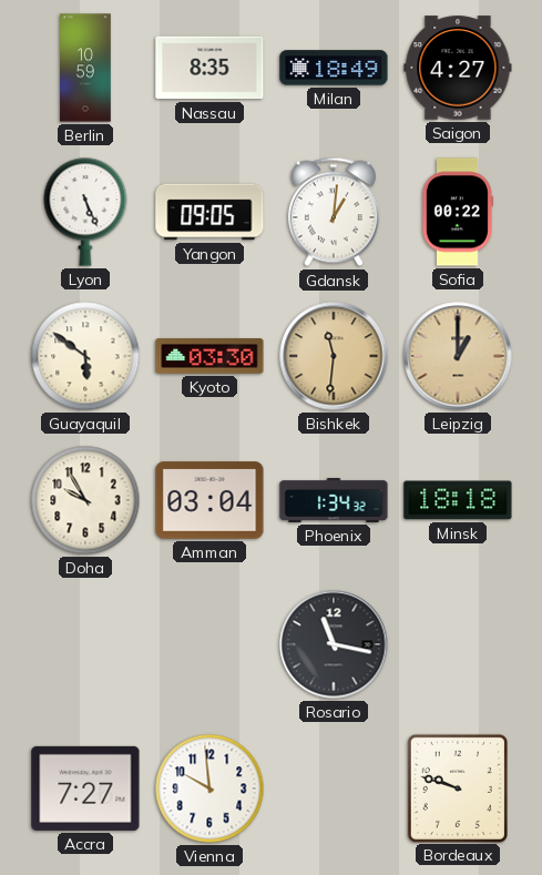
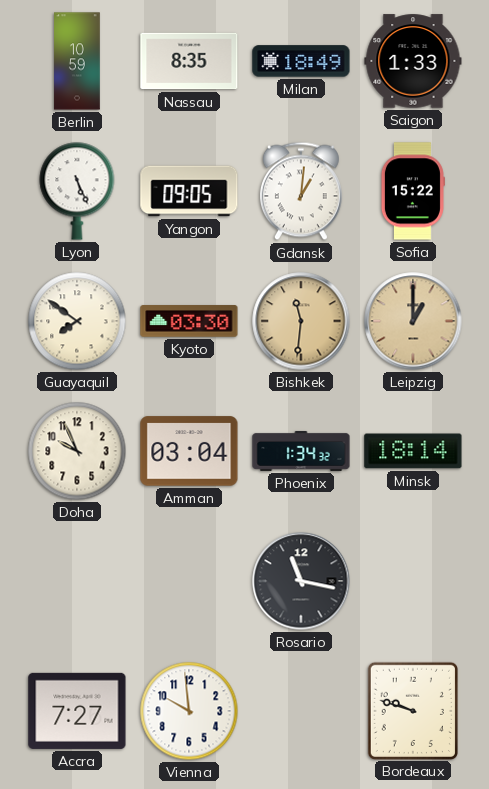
Saigon: 4:27 -> 1:33
Sofia: 00:22 -> 15:22
Guayaquil: 5:51 -> 7:51
Doha: 9:55 -> 9:56
Minsk: 18:18 -> 18:14
